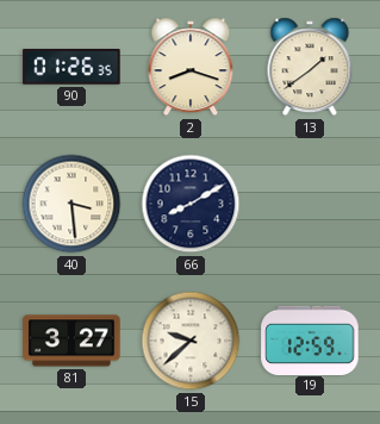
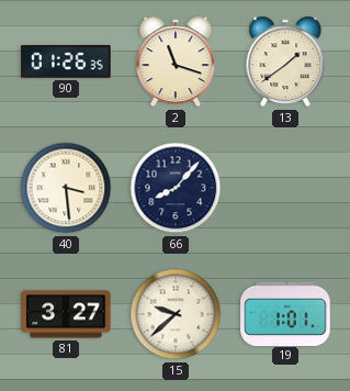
2: 8:18 -> 11:18
66: 8:10 -> 8:07
19: 12:59 -> 1:01
